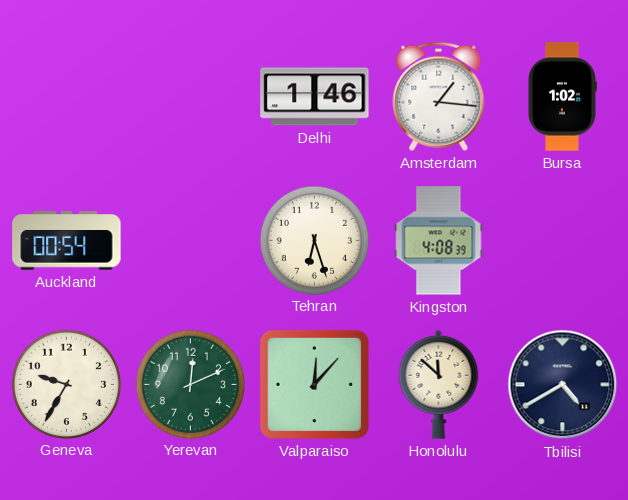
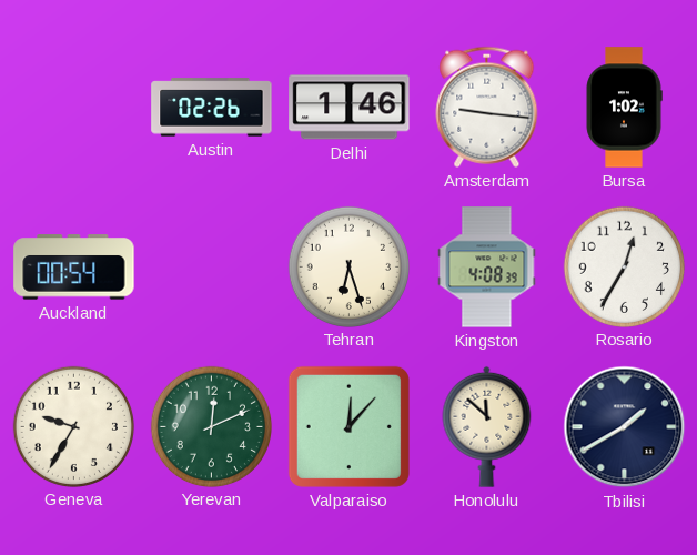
Austin: none -> 02:26
Amsterdam: 1:16 -> 9:16
Rosario: none -> 12:35
Tbilisi: 4:40 -> 1:40
